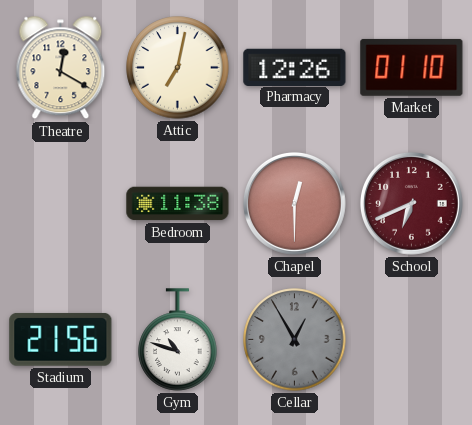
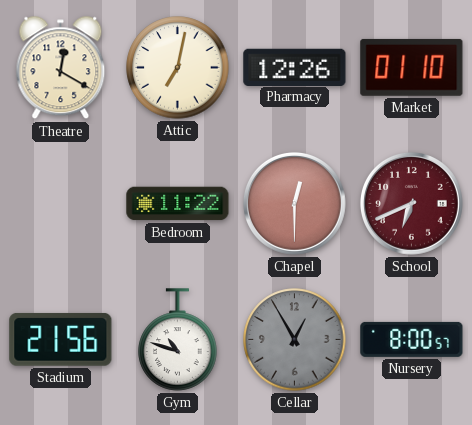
Bedroom: 11:38 -> 11:22
Nursery: none -> 8:00
